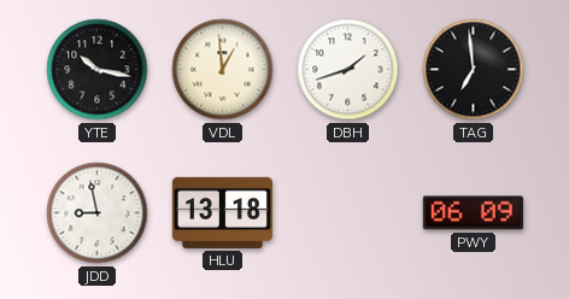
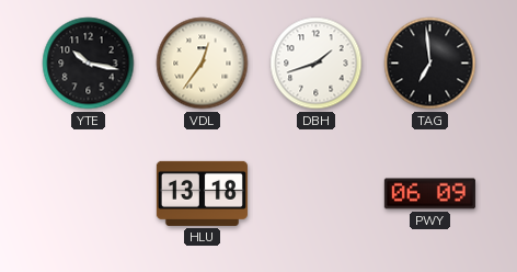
VDL: 12:59 -> 12:36
JDD: 8:58 -> none
